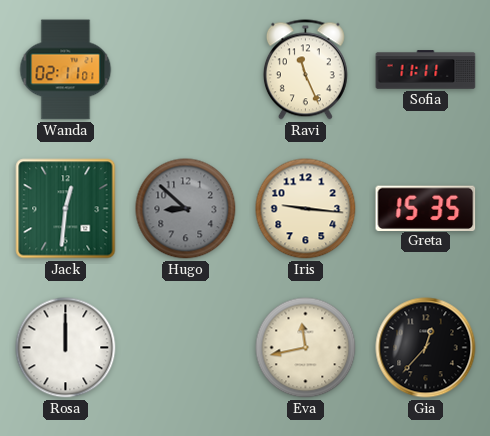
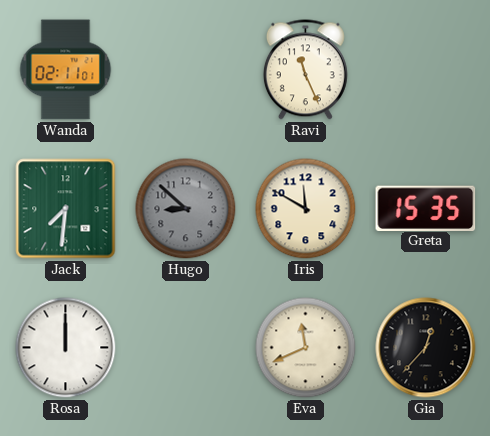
Sofia: 11:11 -> none
Jack: 12:31 -> 7:31
Iris: 9:16 -> 11:50
Eva: 11:43 -> 11:41
